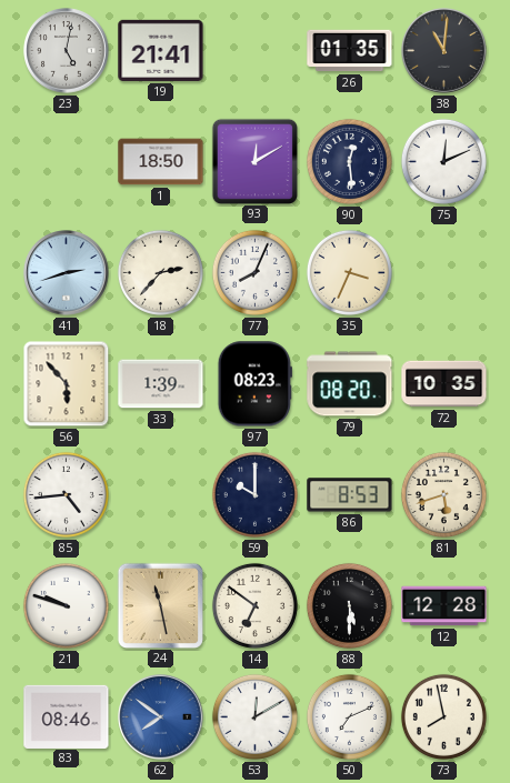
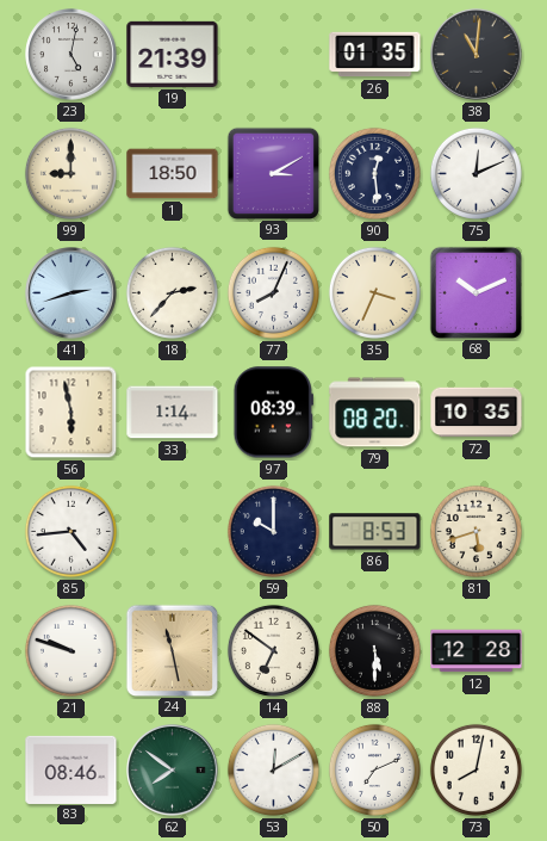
19: 21:41 -> 21:39
99: none -> 9:00
93: 12:10 -> 3:10
68: none -> 10:11
56: 5:53 -> 5:58
33: 1:39 -> 1:14
97: 08:23 -> 08:39
62 dial: blue -> green
73: 7:58 -> 8:02
